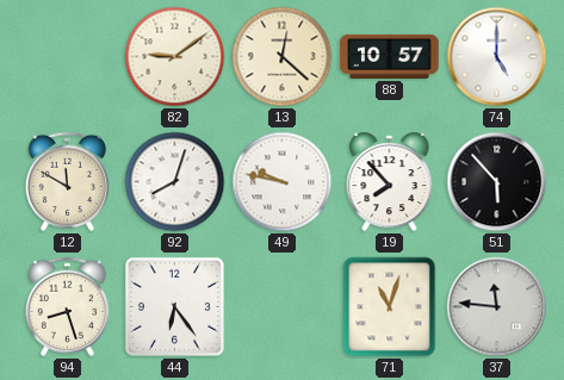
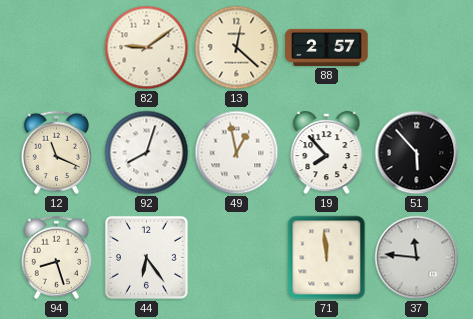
88: 10:57 -> 2:57
74: 5:00 -> none
12: 11:50 -> 11:19
49: 9:47 -> 12:58
71: 11:03 -> 11:59
